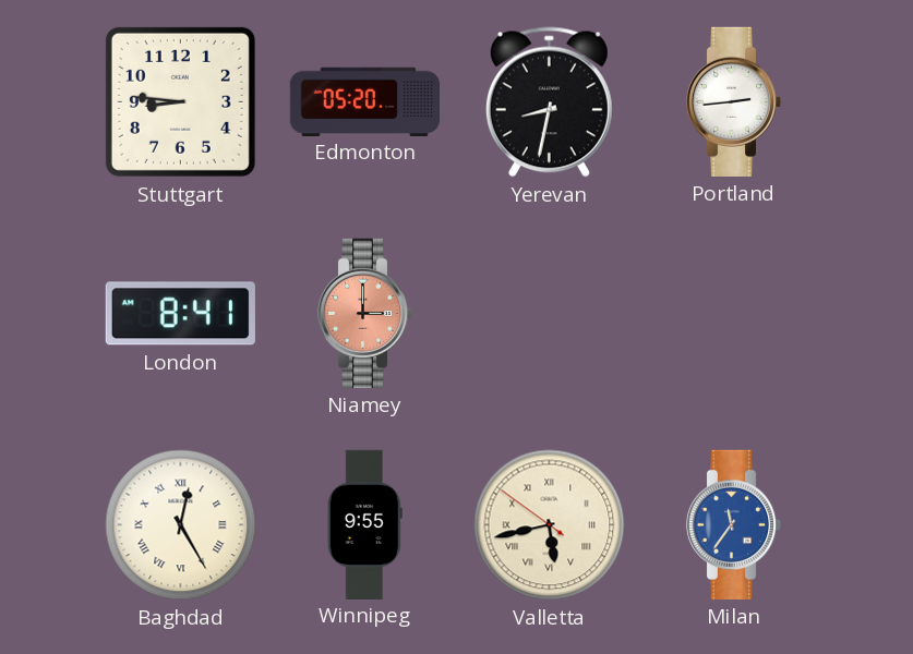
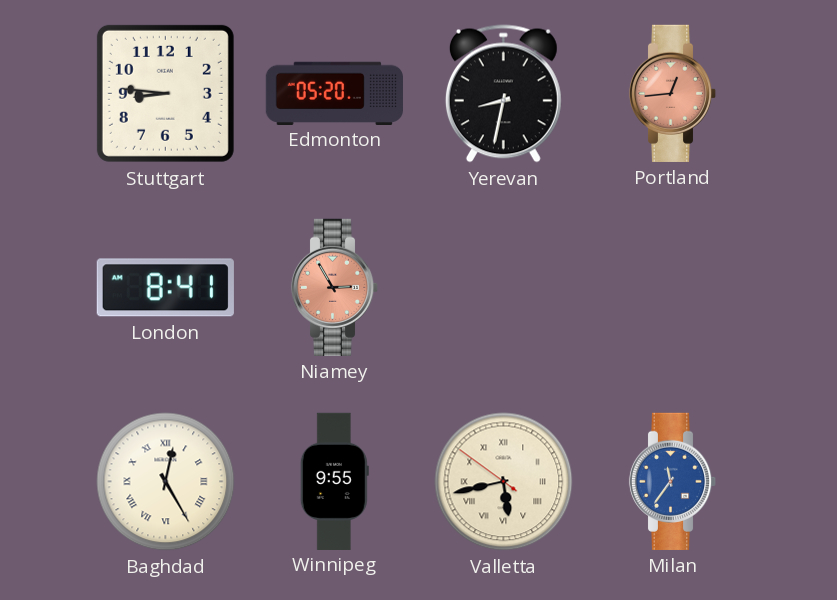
Portland: 2:44 -> 12:44
Portland dial: white -> salmon
Niamey: 3:00 -> 2:55
